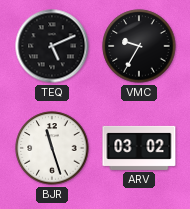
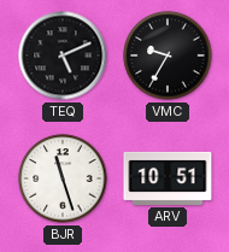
ARV: 03:02 -> 10:51
